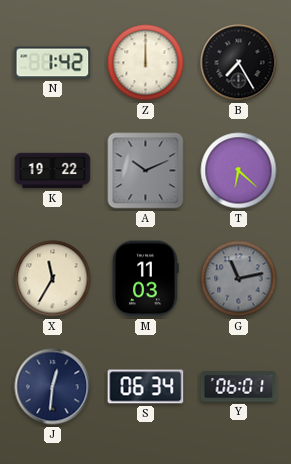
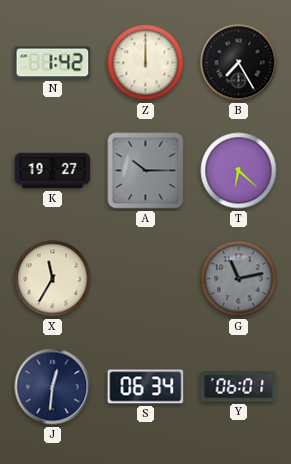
K: 19:22 -> 19:27
A: 10:11 -> 10:15
M: 11:03 -> none
